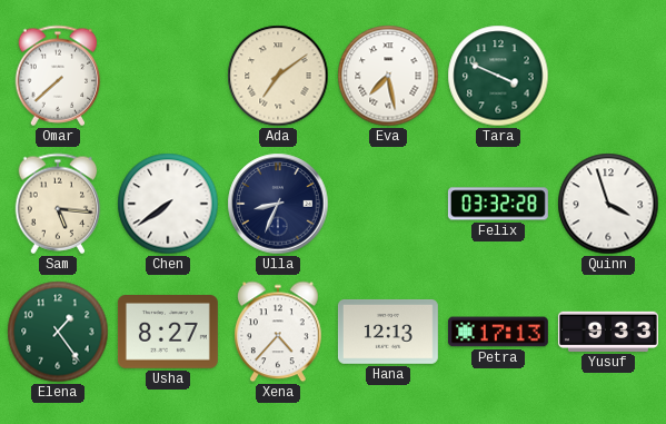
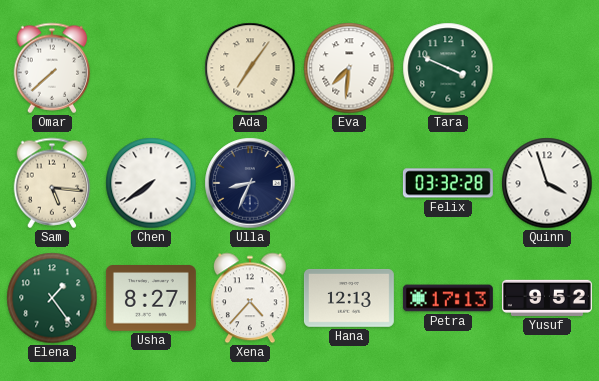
Ada: 7:09 -> 7:06
Eva: 7:28 -> 7:31
Yusuf: 9:33 -> 9:52
